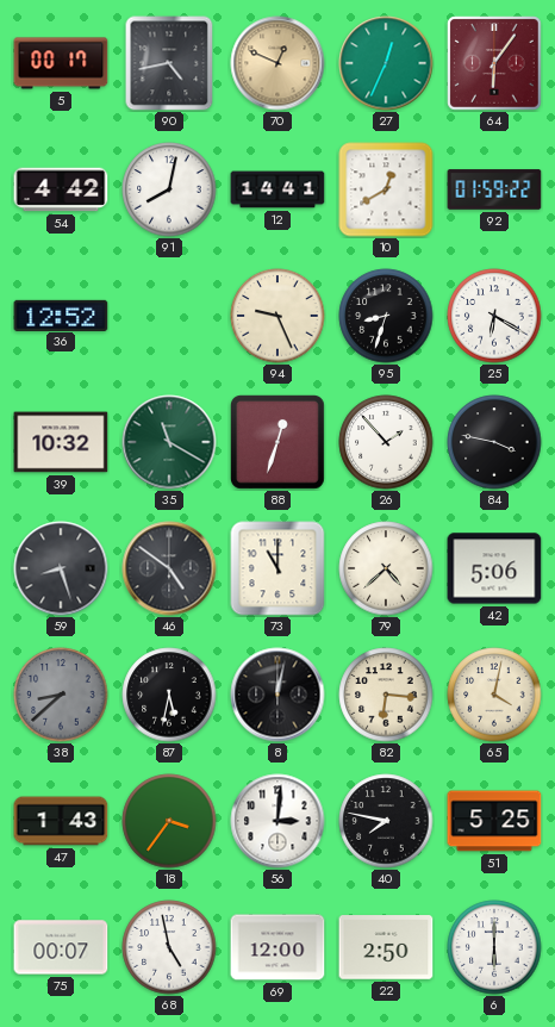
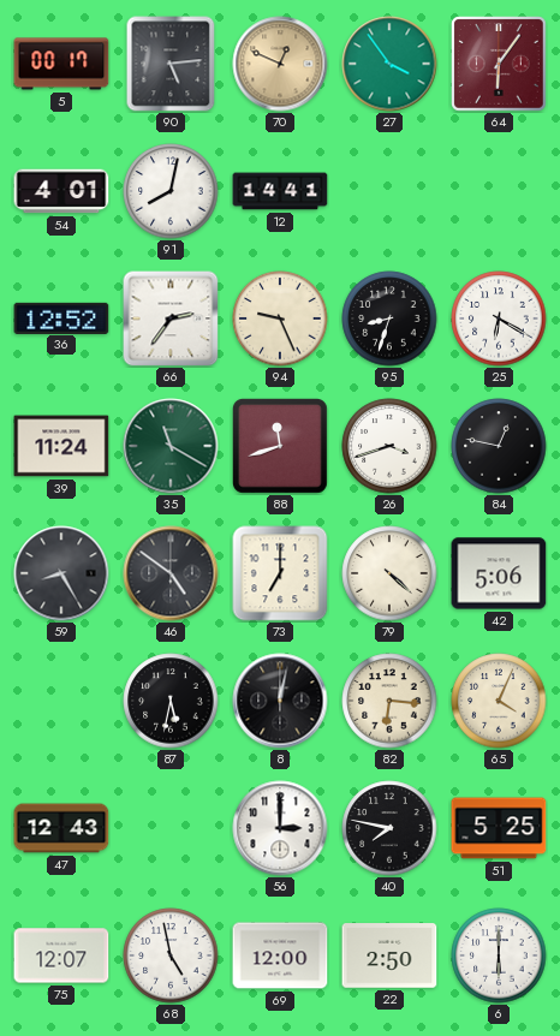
90: 4:43 -> 5:14
27: 12:34 -> 3:54
54: 4:42 -> 4:01
10: 12:40 -> none
92: 01:59 -> none
66: none -> 2:36
39: 10:32 -> 11:24
88: 12:33 -> 11:42
26: 1:53 -> 3:42
84: 3:47 -> 12:47
59: 8:27 -> 8:25
73: 11:00 -> 7:00
79: 4:38 -> 4:22
38: 8:38 -> none
65: 4:02 -> 4:04
47: 1:43 -> 12:43
18: 3:36 -> none
56: 3:01 -> 3:00
75: 00:07 -> 12:07
